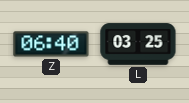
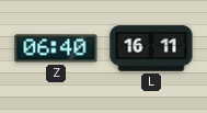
L: 03:25 -> 16:11
